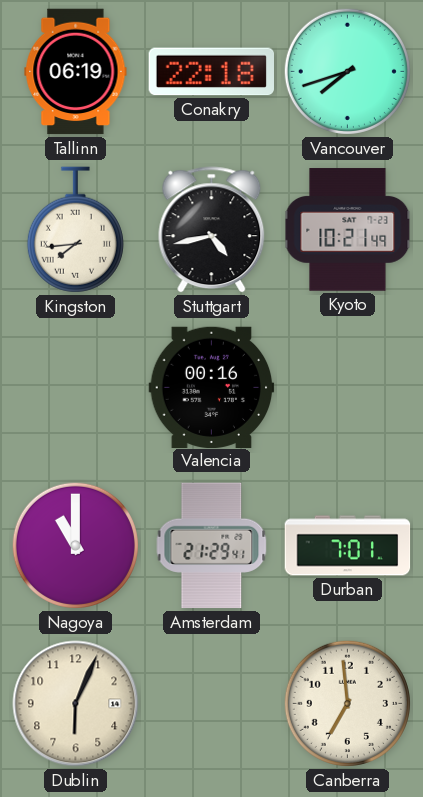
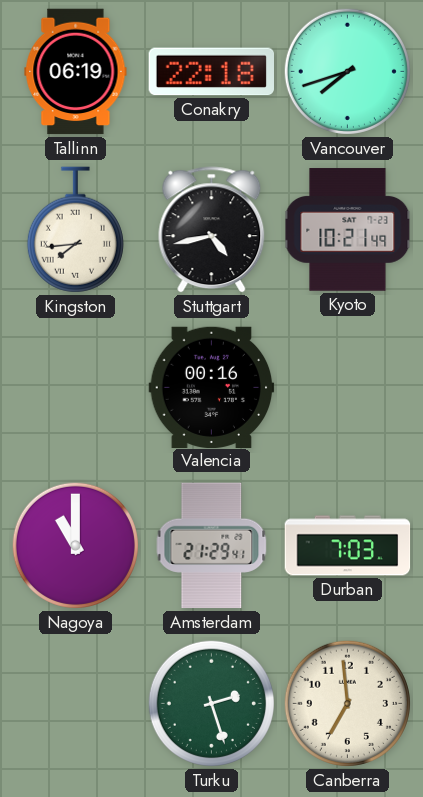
Durban: 7:01 -> 7:03
Dublin: 6:04 -> none
Turku: none -> 2:27
